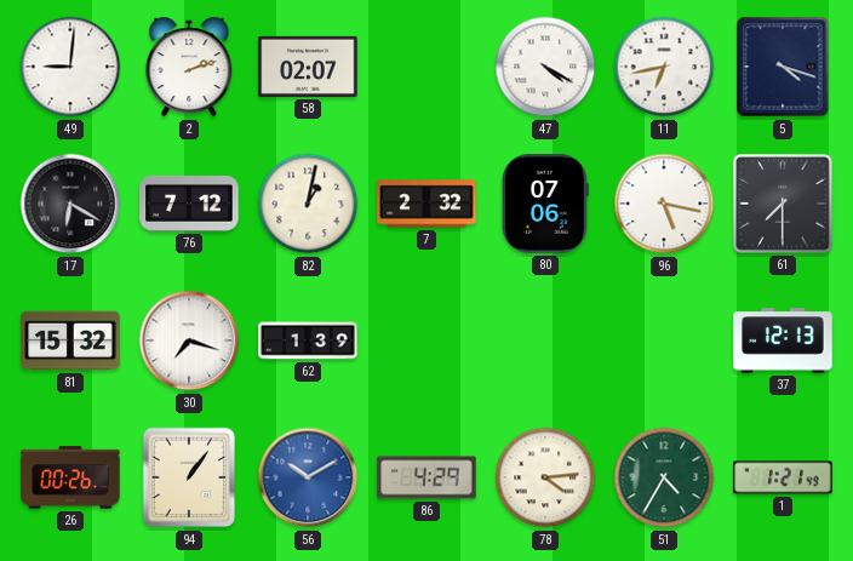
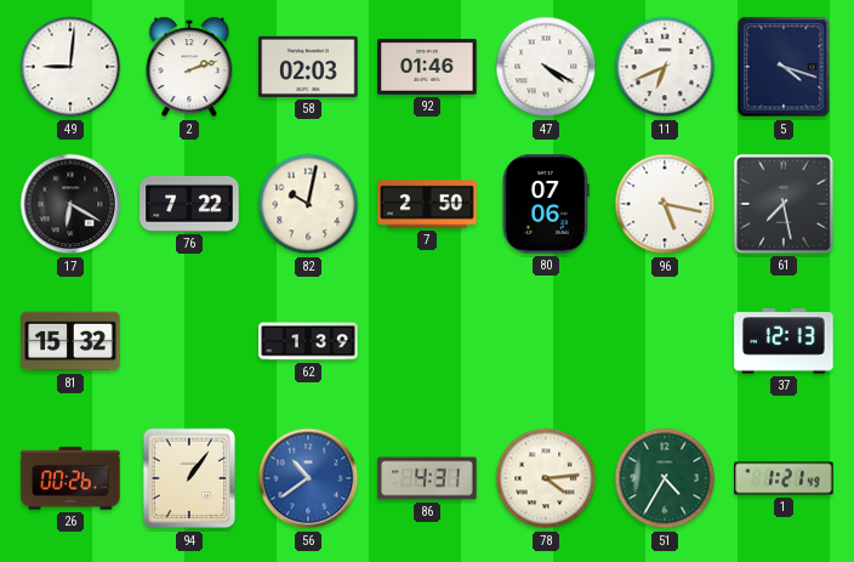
58: 02:07 -> 02:03
92: none -> 01:46
11: 6:43 -> 6:41
76: 7:12 -> 7:22
82: 1:02 -> 10:02
7: 2:32 -> 2:50
61: 7:30 -> 7:28
30: 7:18 -> none
56: 10:10 -> 10:39
86: 4:29 -> 4:31
